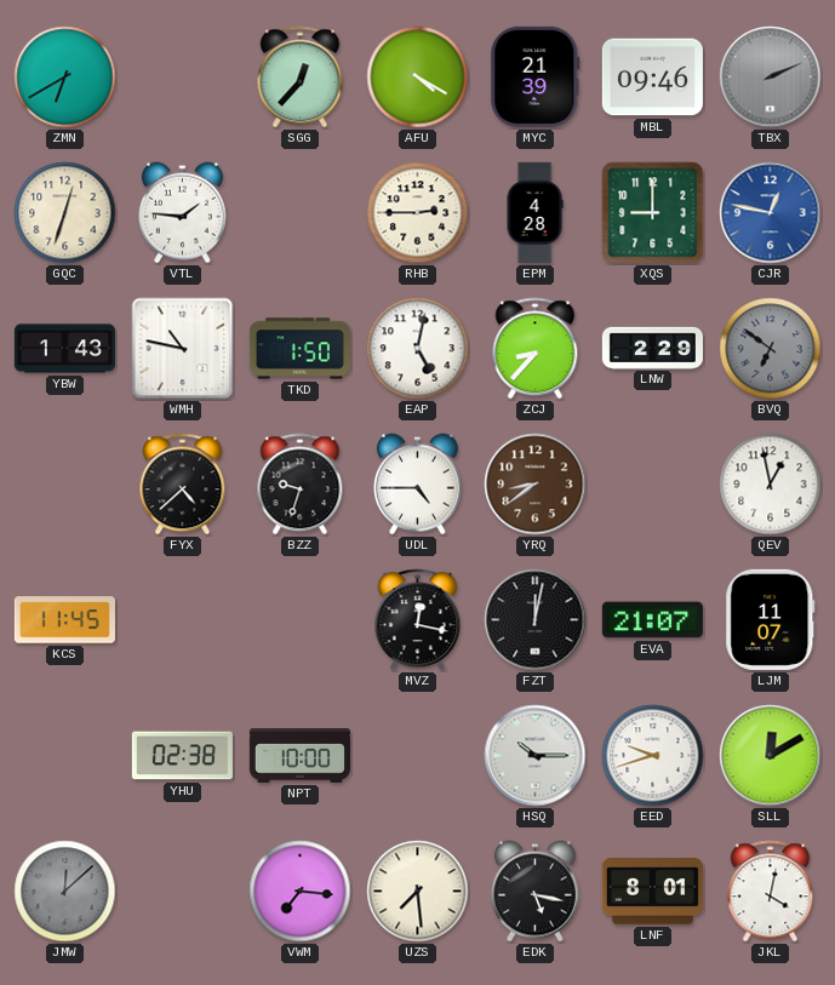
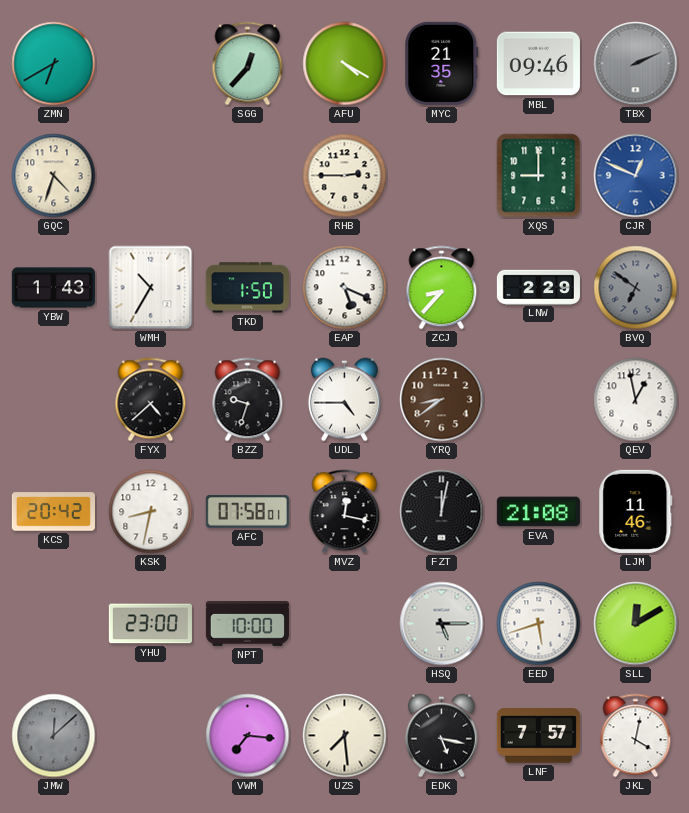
MYC: 21:39 -> 21:35
GQC: 12:33 -> 4:33
VTL: 1:46 -> none
EPM: 4:28 -> none
CJR: 12:47 -> 12:49
WMH: 10:47 -> 10:35
EAP: 5:02 -> 5:19
KCS: 11:45 -> 20:42
KSK: none -> 8:32
AFC: none -> 07:58
EVA: 21:07 -> 21:08
LJM: 11:07 -> 11:46
YHU: 02:38 -> 23:00
HSQ: 10:15 -> 5:15
EED: 9:42 -> 5:42
LNF: 8:01 -> 7:57
